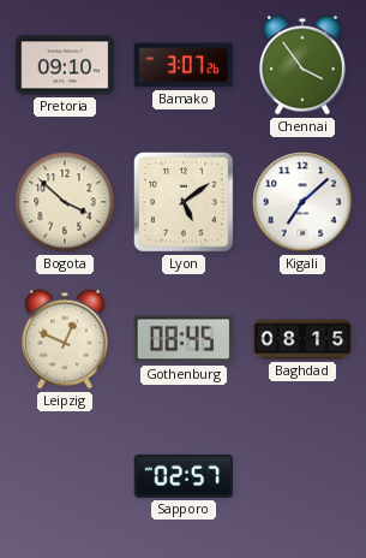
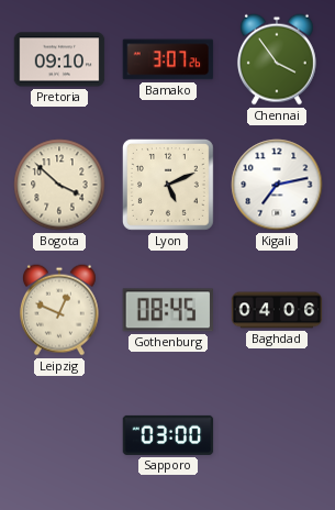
Lyon: 5:09 -> 5:11
Kigali: 7:08 -> 7:13
Baghdad: 08:15 -> 04:06
Sapporo: 02:57 -> 03:00
